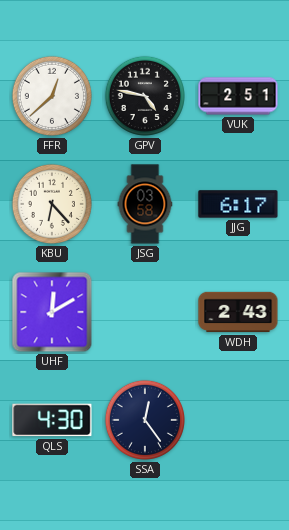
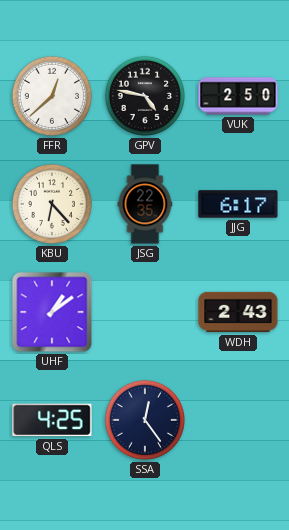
VUK: 2:51 -> 2:50
JSG: 03:58 -> 22:35
UHF: 12:10 -> 1:09
QLS: 4:30 -> 4:25
